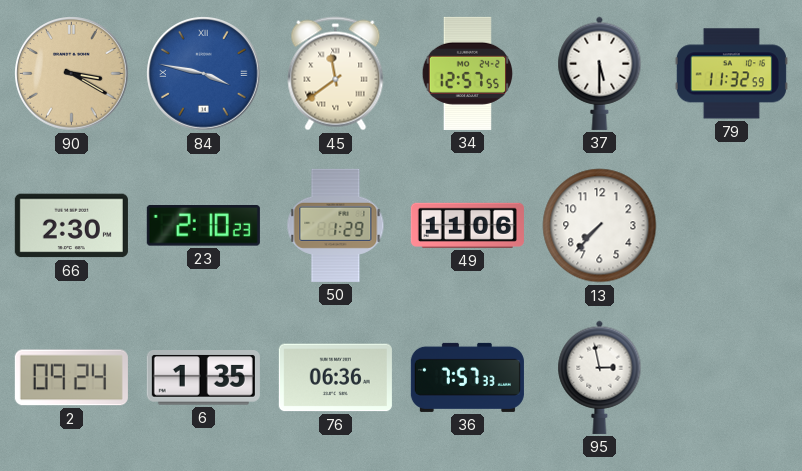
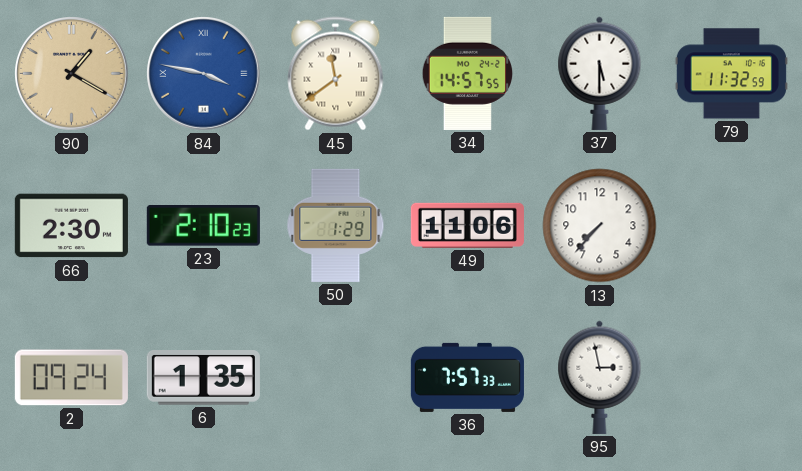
90: 3:20 -> 1:20
34: 12:57 -> 14:57
76: 06:36 -> none
